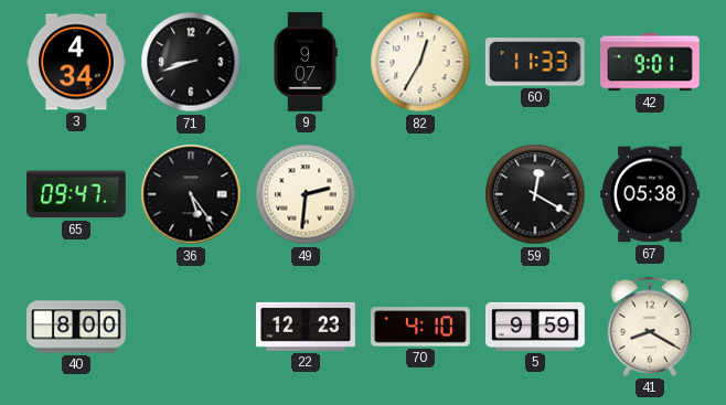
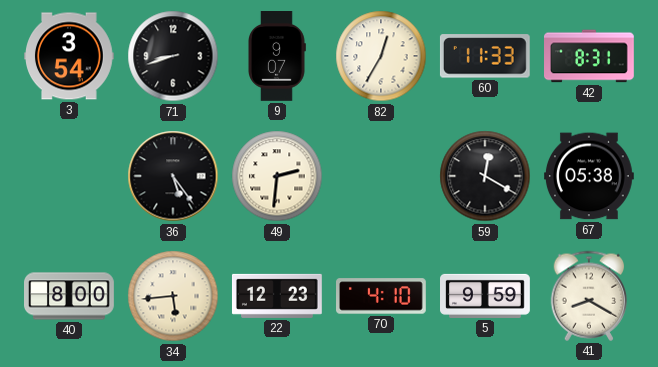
3: 4:34 -> 3:54
42: 9:01 -> 8:31
65: 09:47 -> none
34: none -> 5:44
